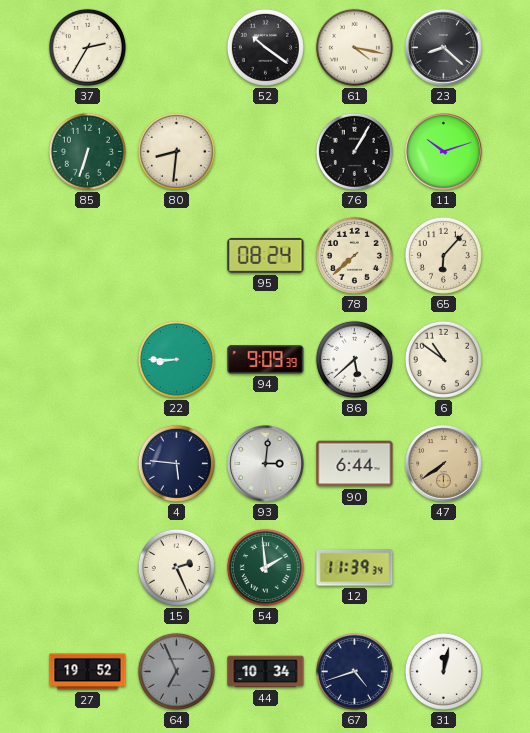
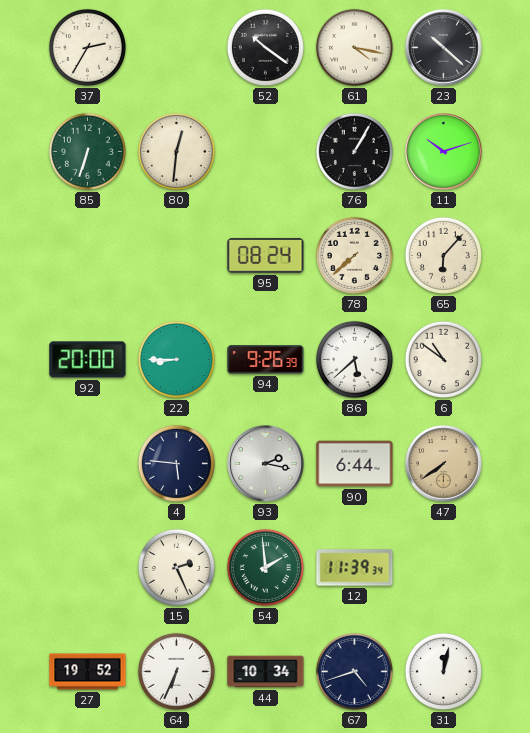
23: 8:22 -> 10:22
80: 8:31 -> 12:31
92: none -> 20:00
94: 9:09 -> 9:26
93: 3:01 -> 2:17
64: 6:56 -> 6:34
64 dial: grey -> white
